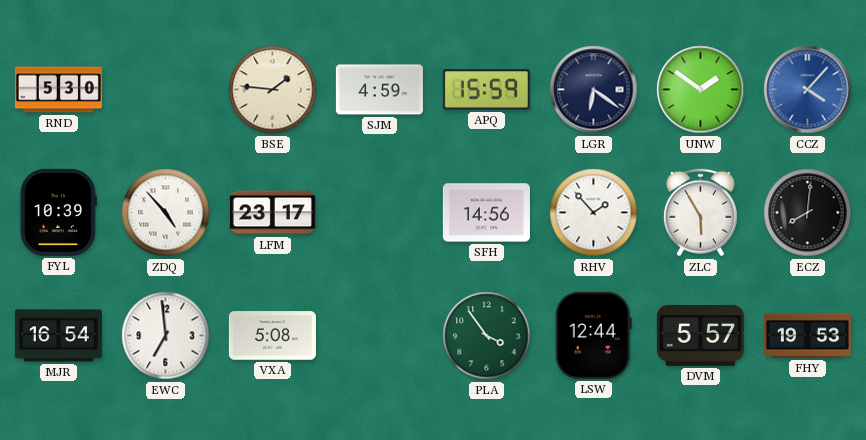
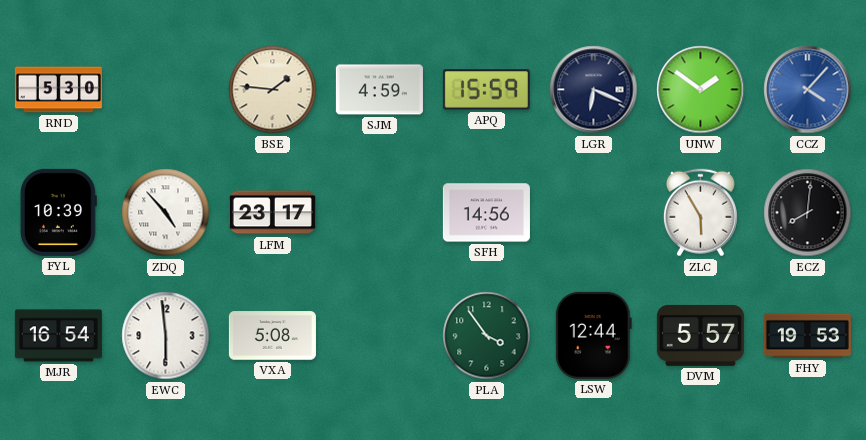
LGR: 6:21 -> 6:19
RHV: 1:53 -> none
EWC: 6:59 -> 5:59
